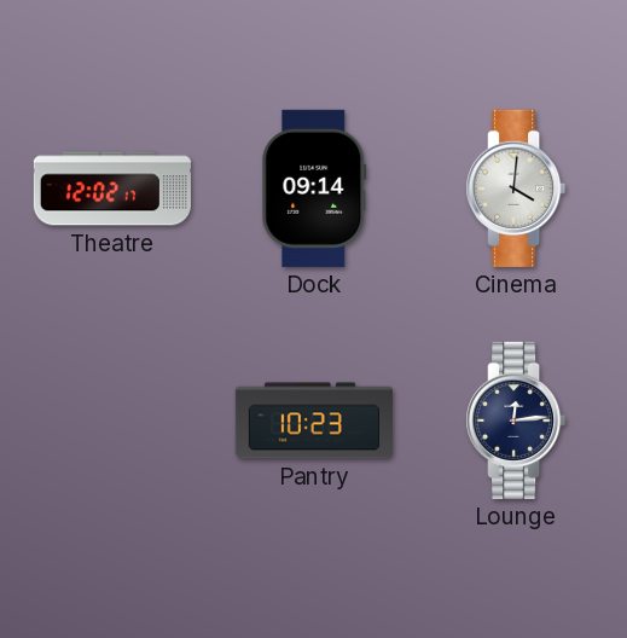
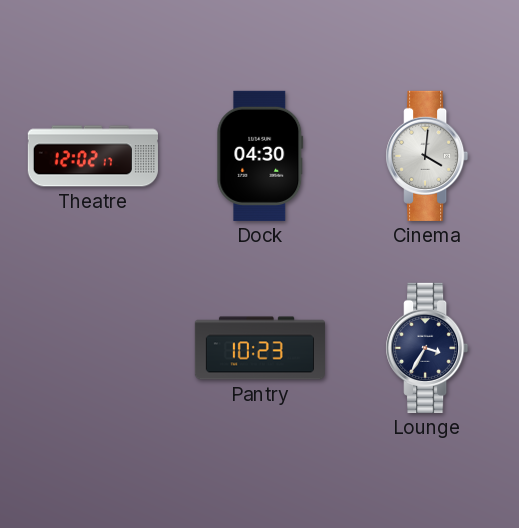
Dock: 09:14 -> 04:30
Lounge: 12:14 -> 3:35
